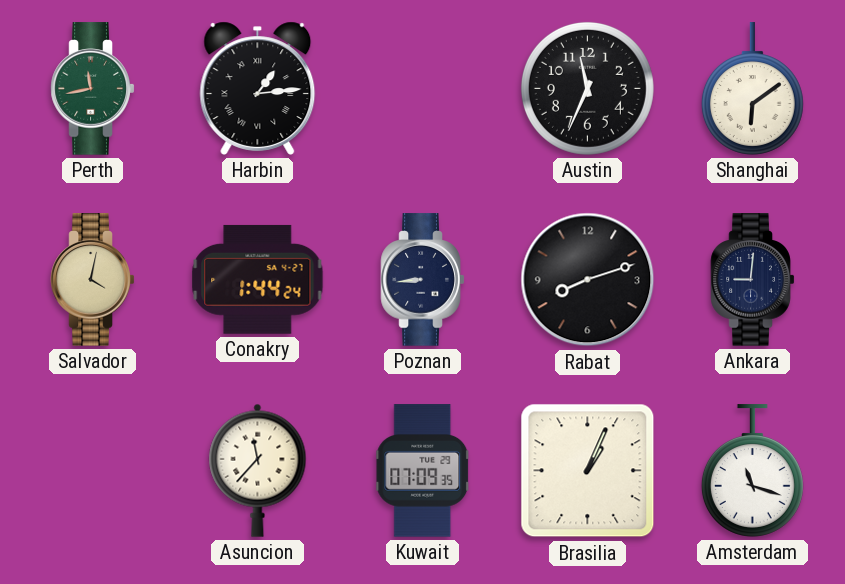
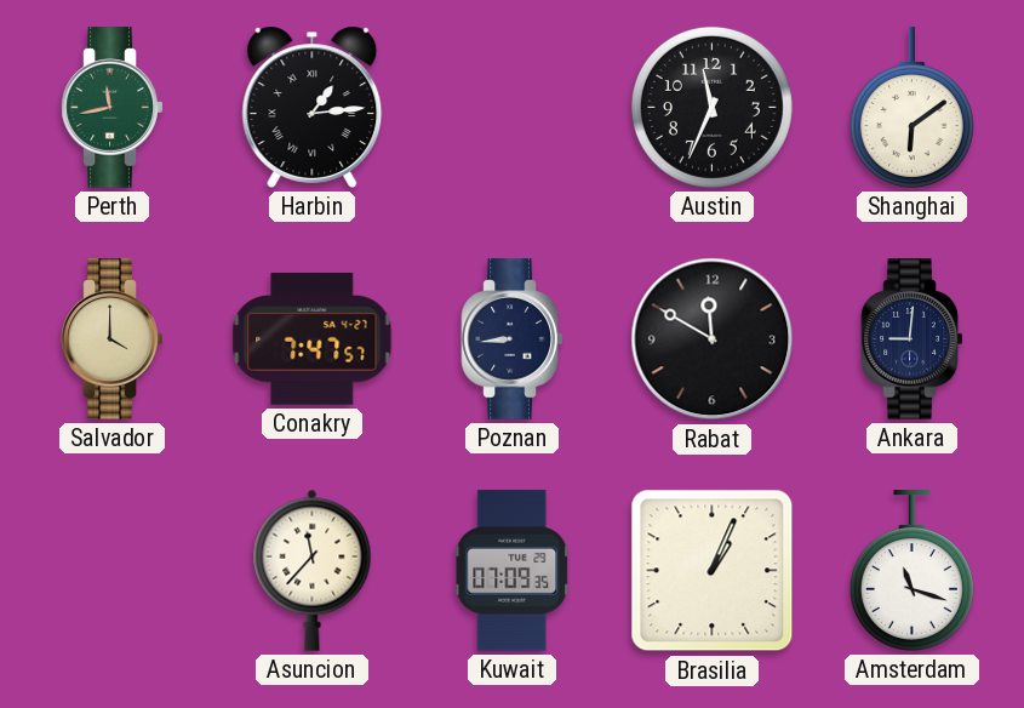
Salvador: 4:02 -> 4:00
Conakry: 1:44 -> 7:47
Rabat: 8:12 -> 11:50
